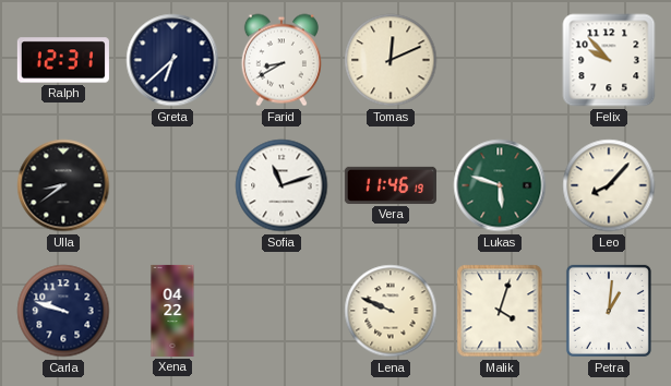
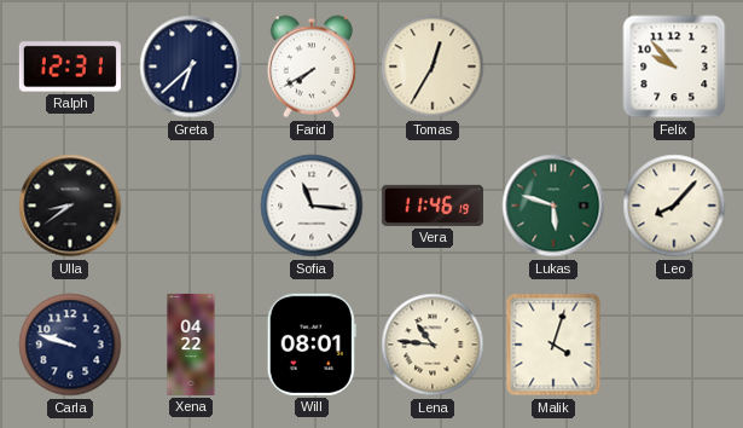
Farid: 8:40 -> 7:40
Tomas: 12:11 -> 12:35
Sofia: 11:12 -> 11:16
Will: none -> 08:01
Lena: 9:49 -> 10:46
Petra: 1:01 -> none
